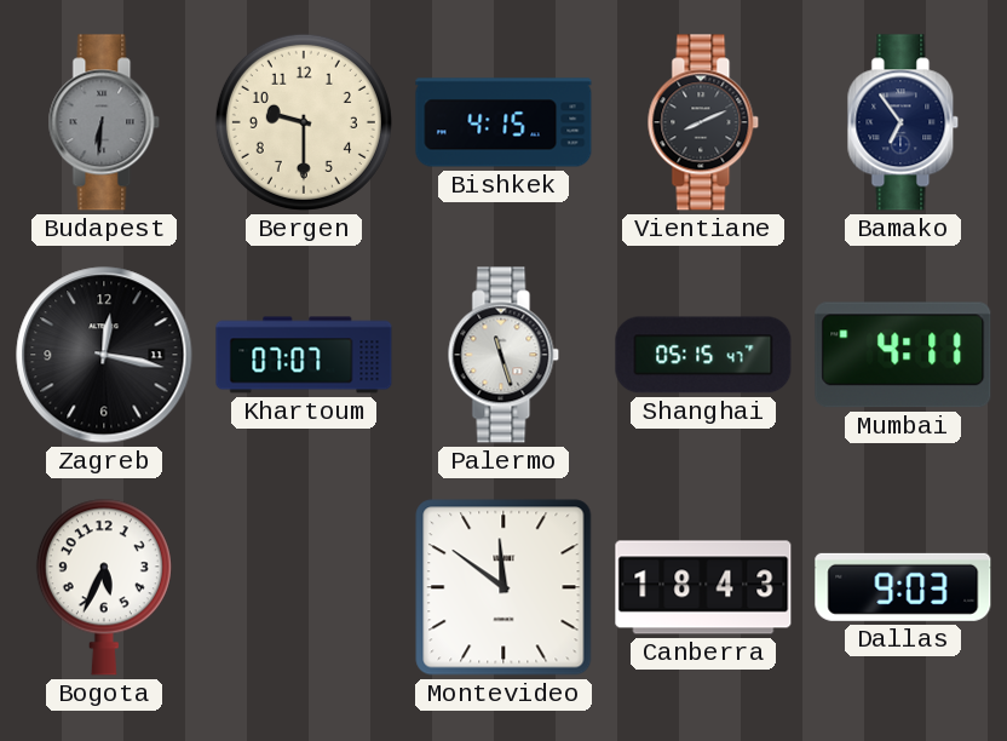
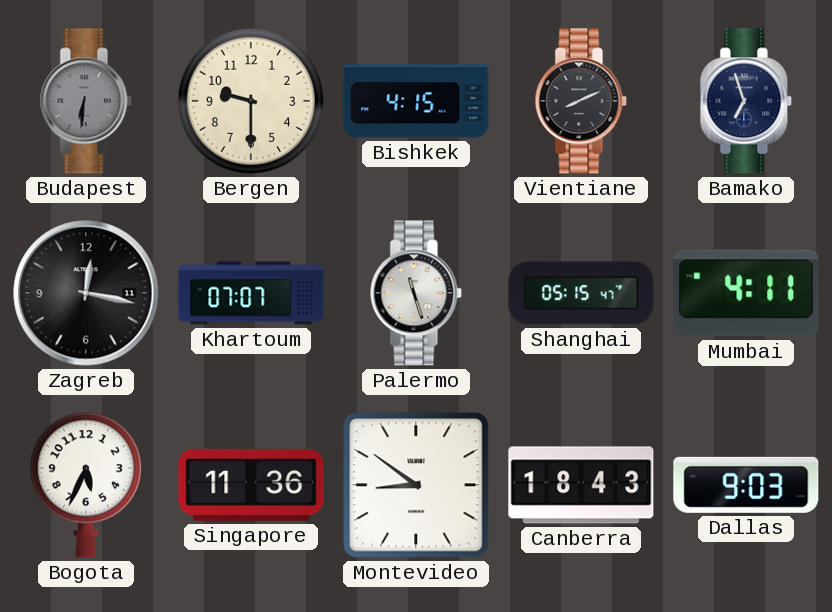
Bamako: 6:54 -> 6:57
Singapore: none -> 11:36
Montevideo: 11:51 -> 8:51
